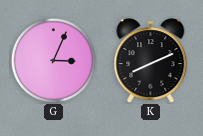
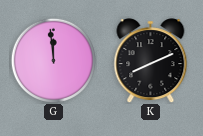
G: 3:04 -> 11:59
